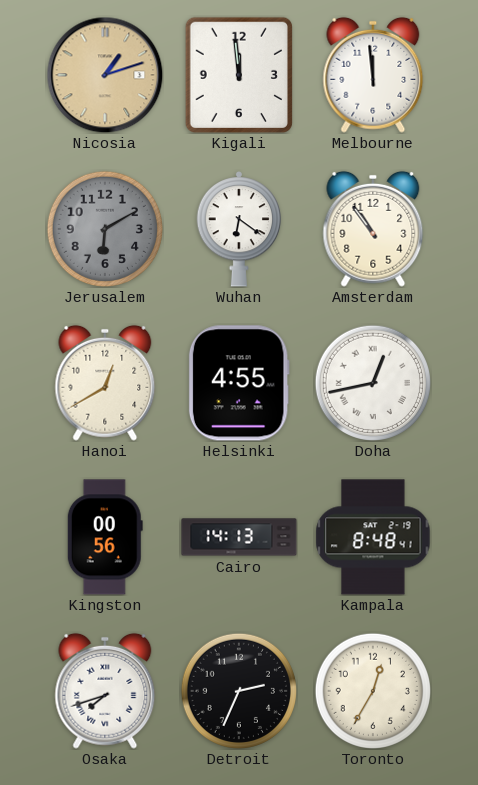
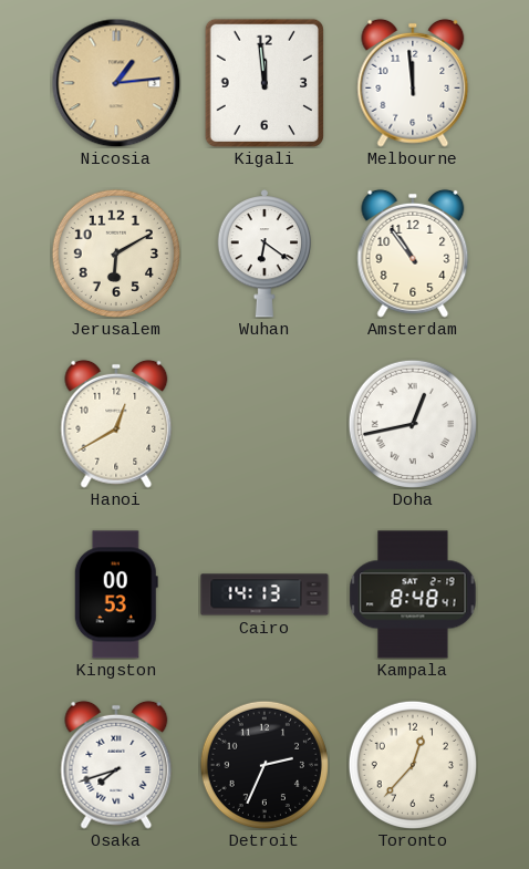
Nicosia: 1:12 -> 1:14
Jerusalem dial: grey -> cream
Helsinki: 4:55 -> none
Kingston: 00:56 -> 00:53
Toronto: 12:35 -> 12:37
